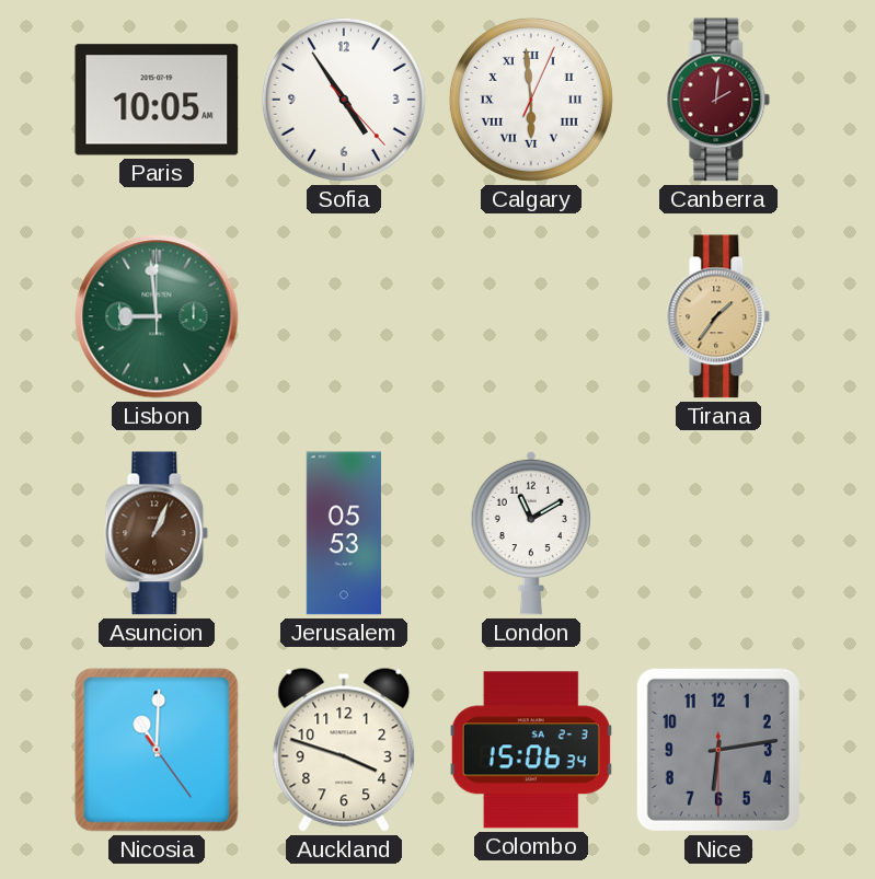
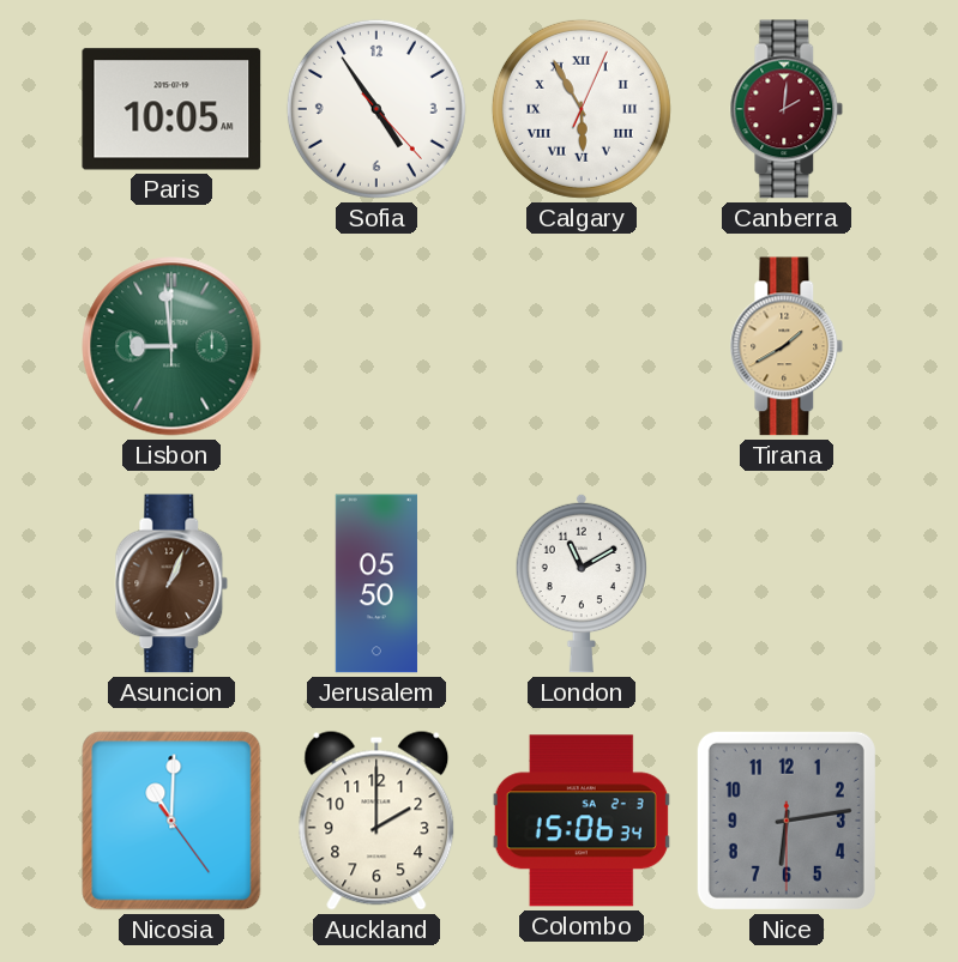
Calgary: 5:59 -> 5:55
Tirana: 1:36 -> 1:40
Jerusalem: 05:53 -> 05:50
Auckland: 3:48 -> 2:00
